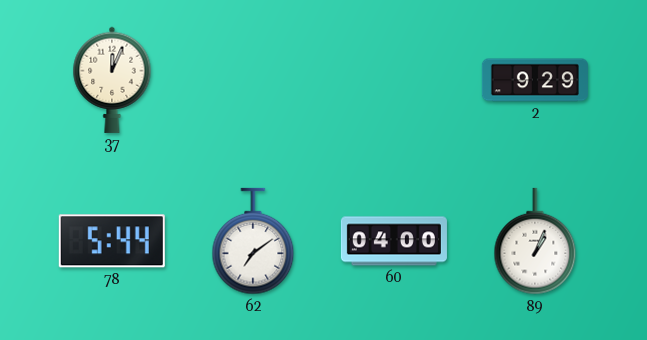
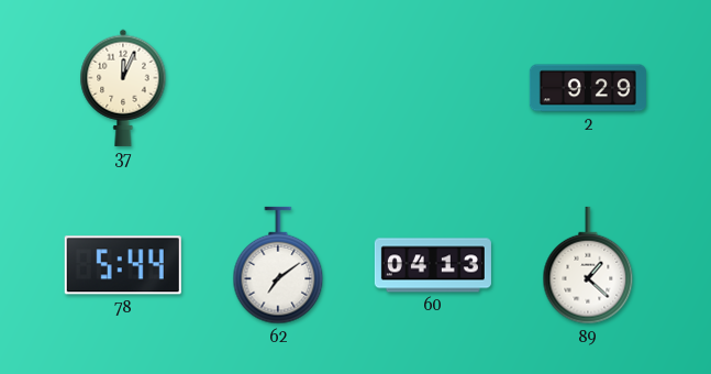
60: 04:00 -> 04:13
89: 1:04 -> 1:22
